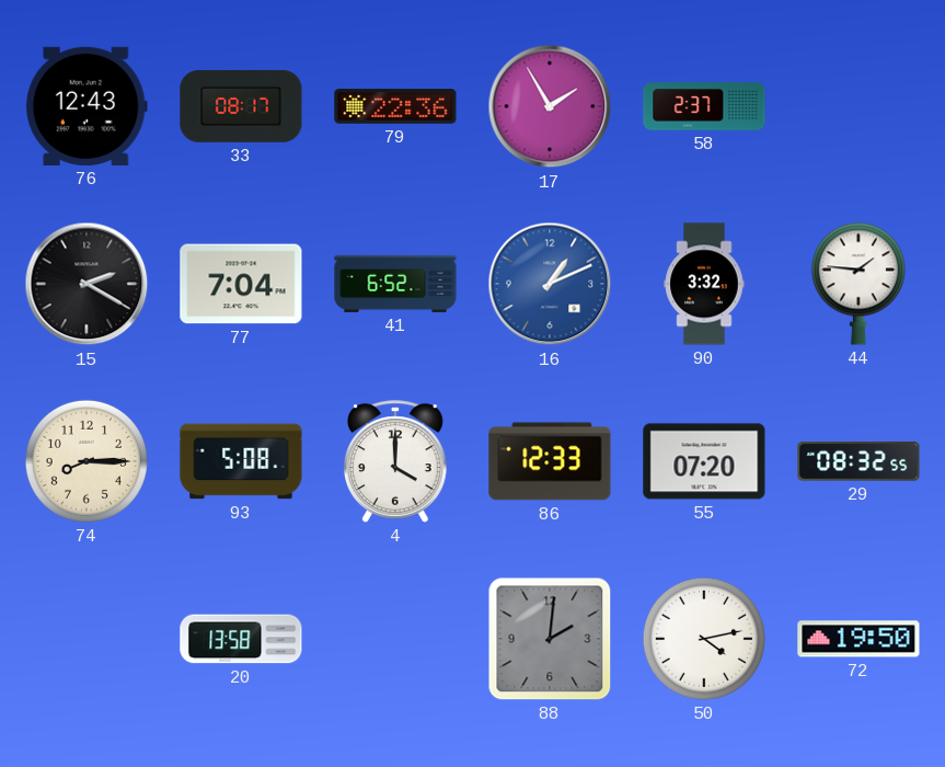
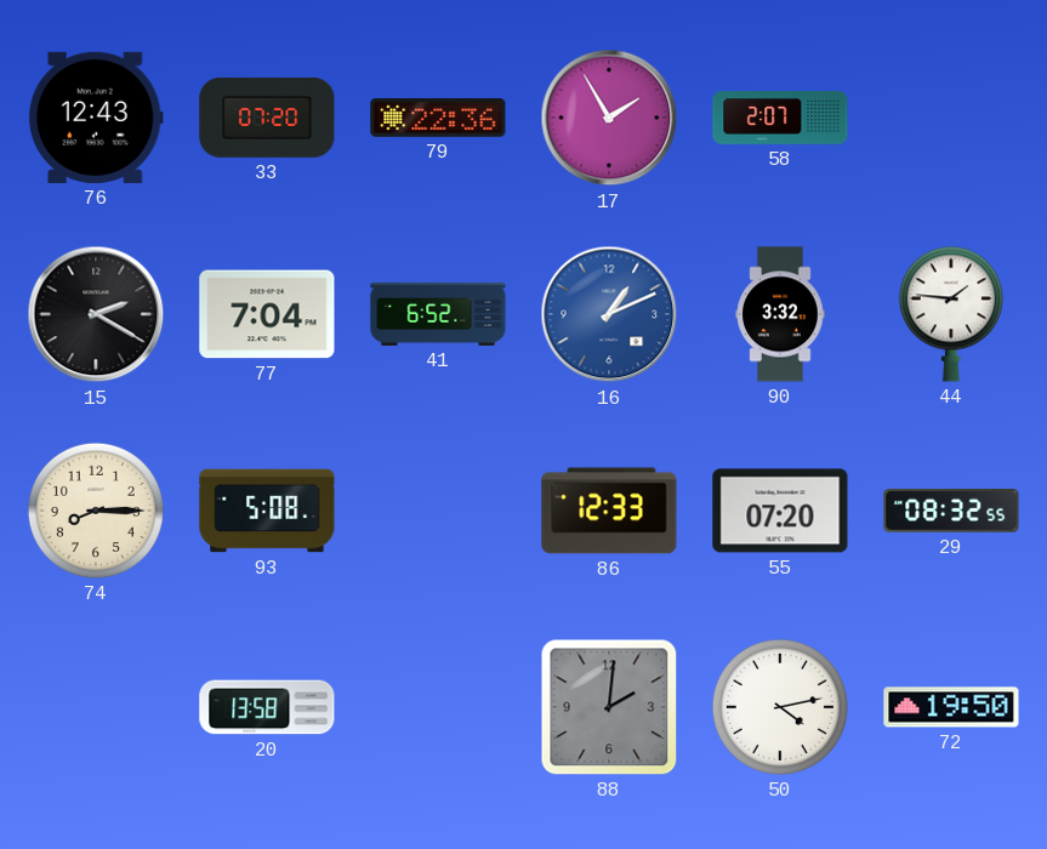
33: 08:17 -> 07:20
58: 2:37 -> 2:07
4: 4:00 -> none
